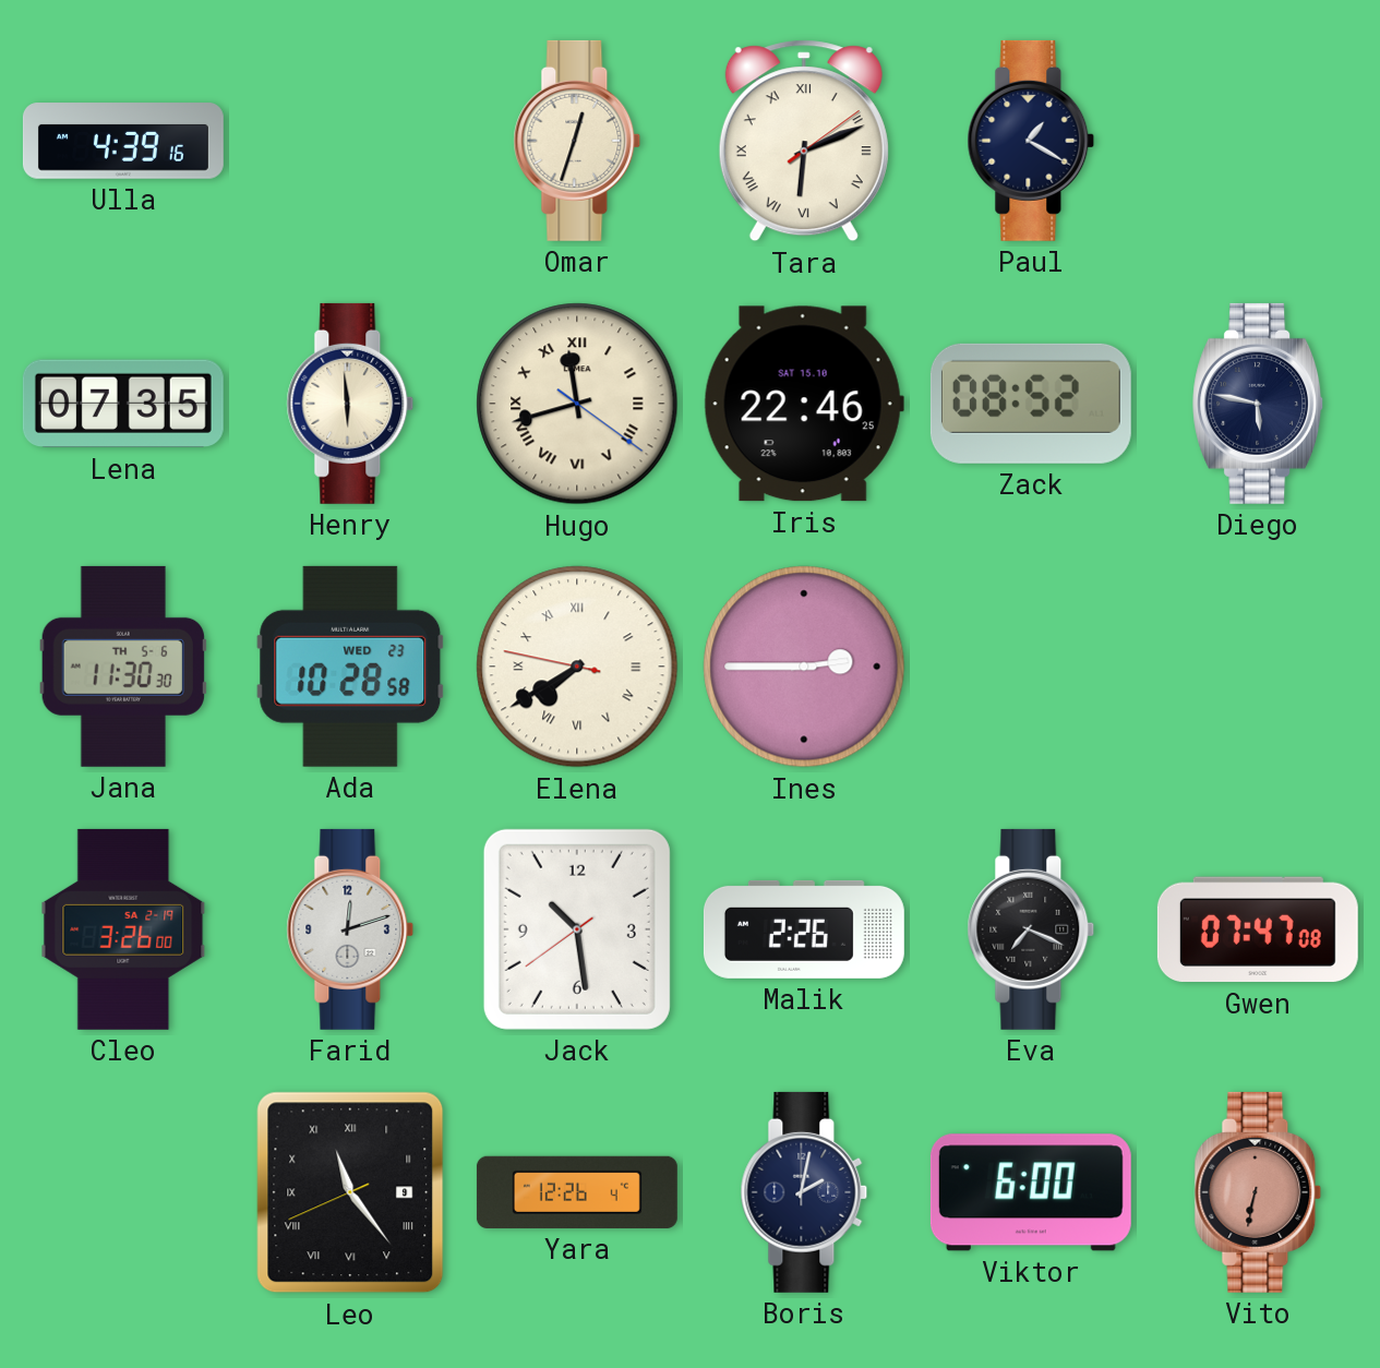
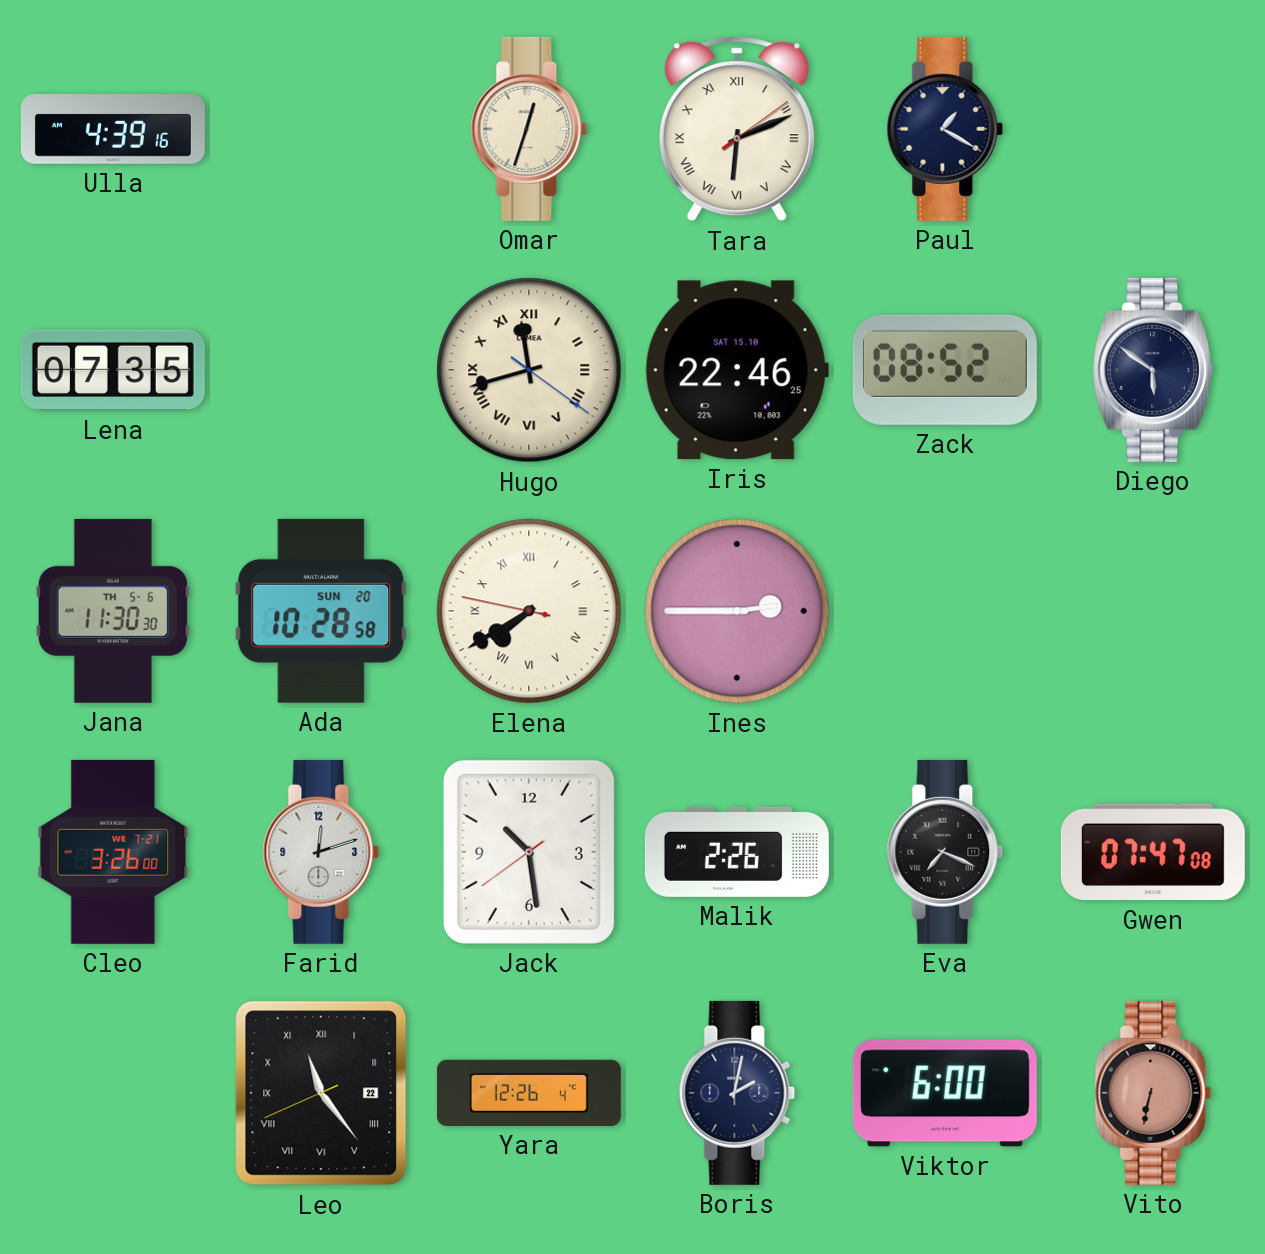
Henry: 5:59 -> none
Diego: 5:47 -> 5:51
Ada date: WED 23 -> SUN 20
Cleo date: SA 2-19 -> WE 7-21
Leo date: 9 -> 22
